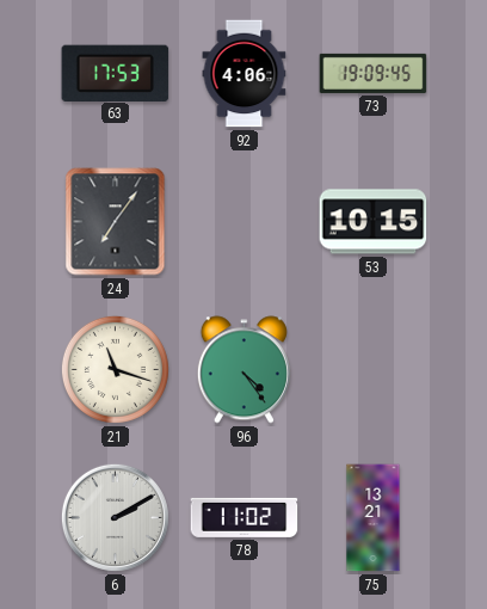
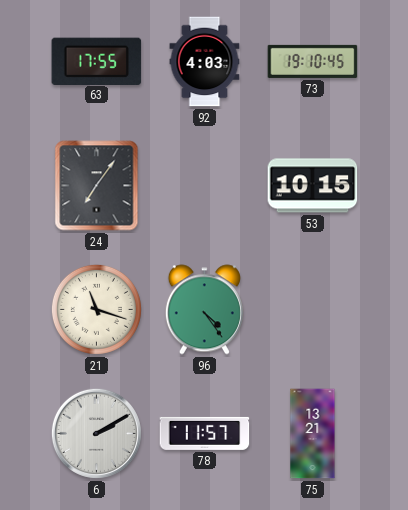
63: 17:53 -> 17:55
92: 4:06 -> 4:03
73: 19:09 -> 19:10
78: 11:02 -> 11:57
